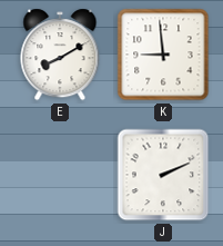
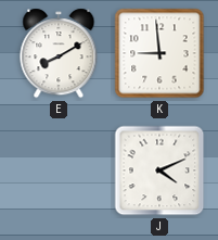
J: 2:11 -> 4:11
